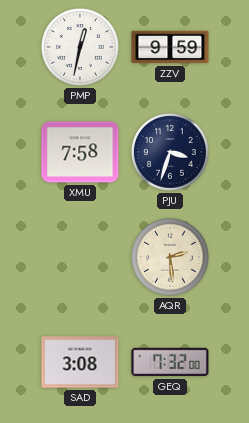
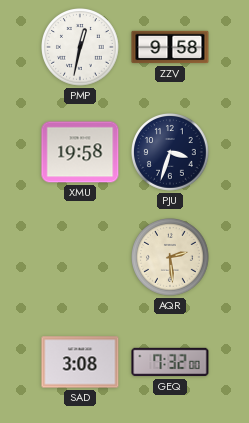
ZZV: 9:59 -> 9:58
XMU: 7:58 -> 19:58
